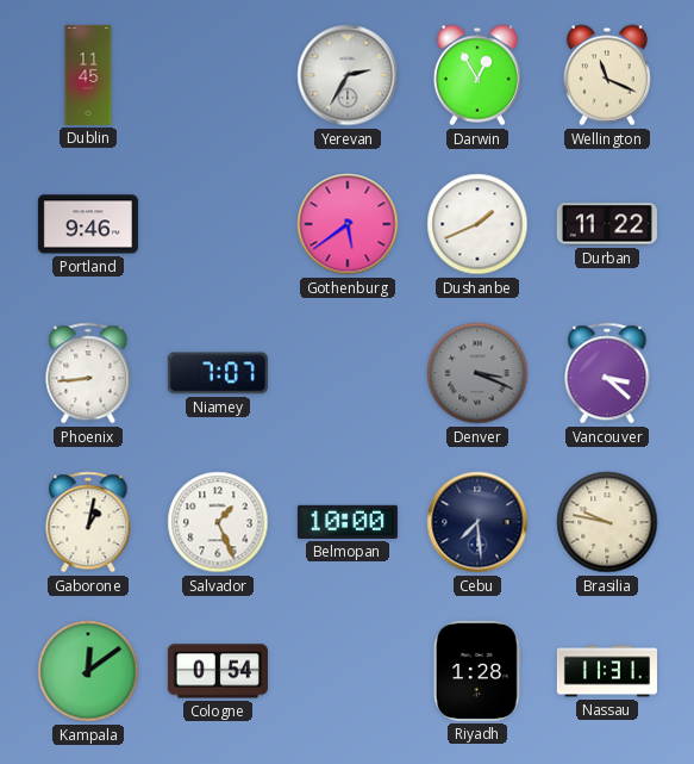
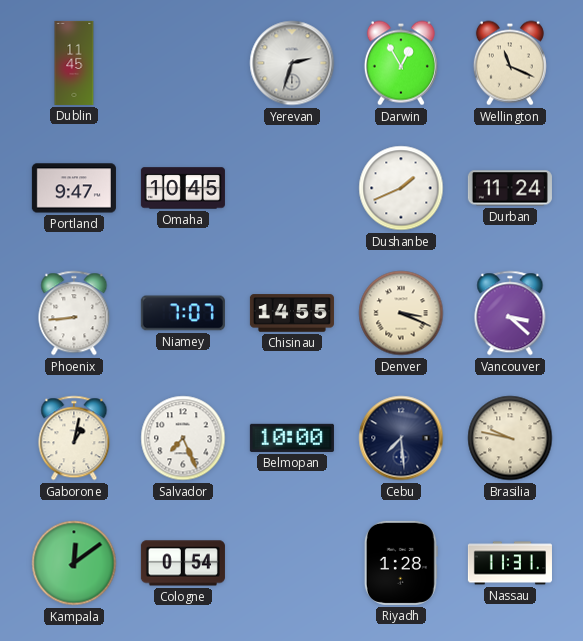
Yerevan: 2:35 -> 2:33
Portland: 9:46 -> 9:47
Omaha: none -> 10:45
Gothenburg: 5:39 -> none
Durban: 11:22 -> 11:24
Chisinau: none -> 14:55
Denver dial: grey -> cream
Salvador: 1:26 -> 7:26
